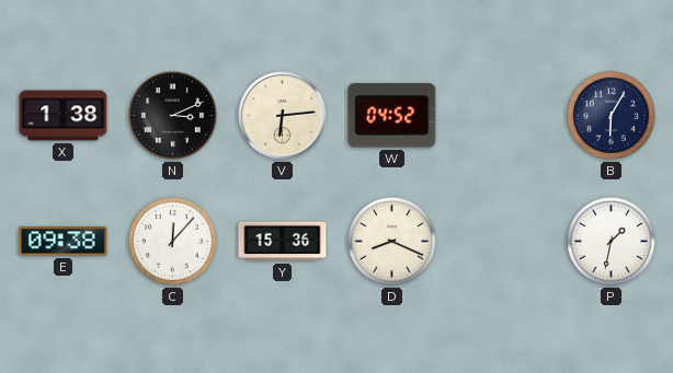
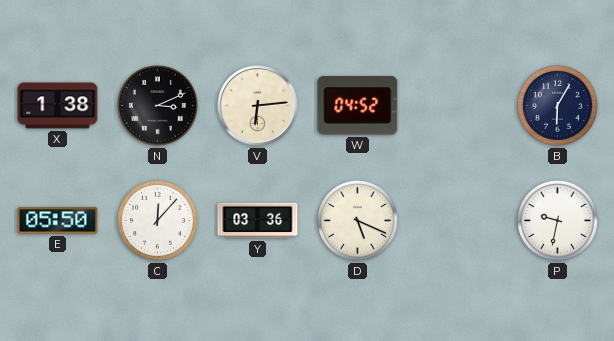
E: 09:38 -> 05:50
Y: 15:36 -> 03:36
D: 8:19 -> 5:19
P: 1:32 -> 9:32
